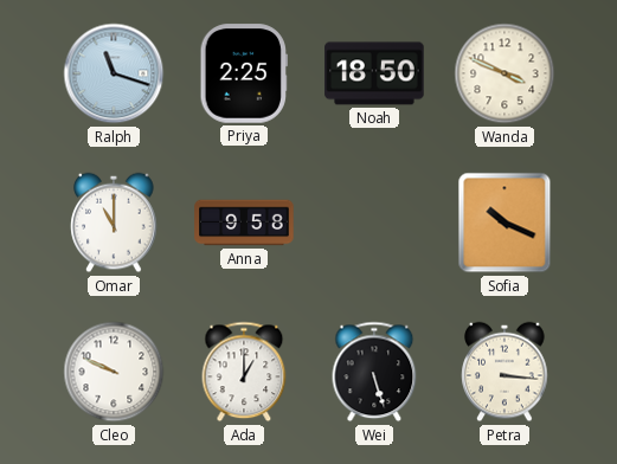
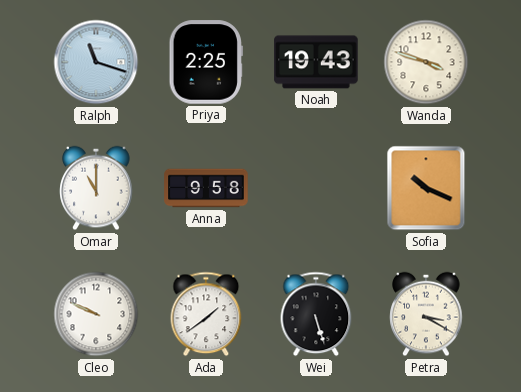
Noah: 18:50 -> 19:43
Wanda: 3:49 -> 3:48
Ada: 1:00 -> 1:39
Petra: 3:16 -> 3:20
